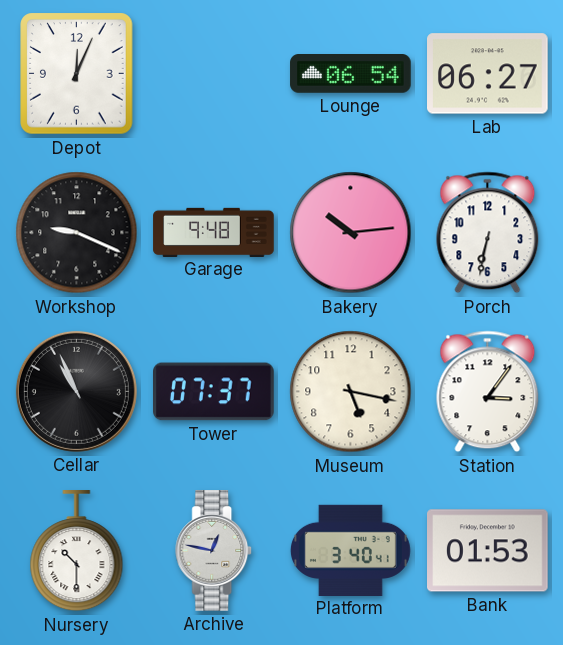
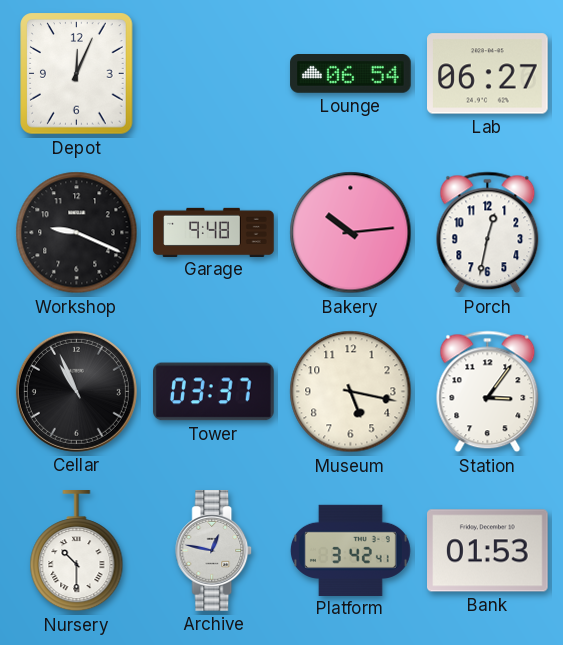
Porch: 6:32 -> 12:32
Tower: 07:37 -> 03:37
Platform: 3:40 -> 3:42
